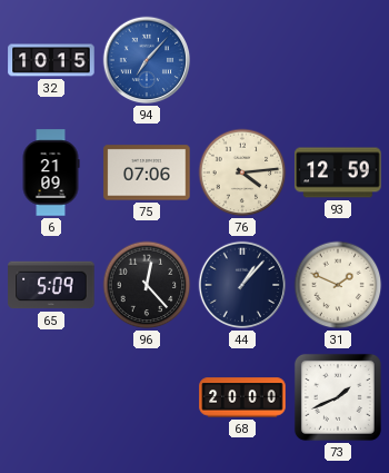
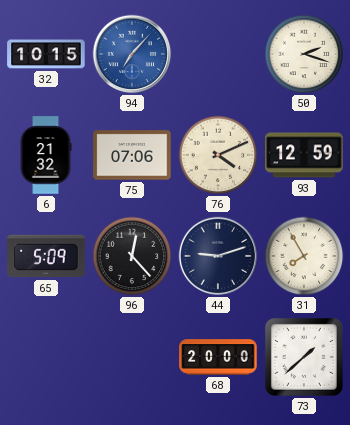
50: none -> 2:18
6: 21:09 -> 21:32
76: 4:14 -> 4:11
44: 1:07 -> 9:12
31: 1:49 -> 7:55
73: 1:41 -> 1:38
